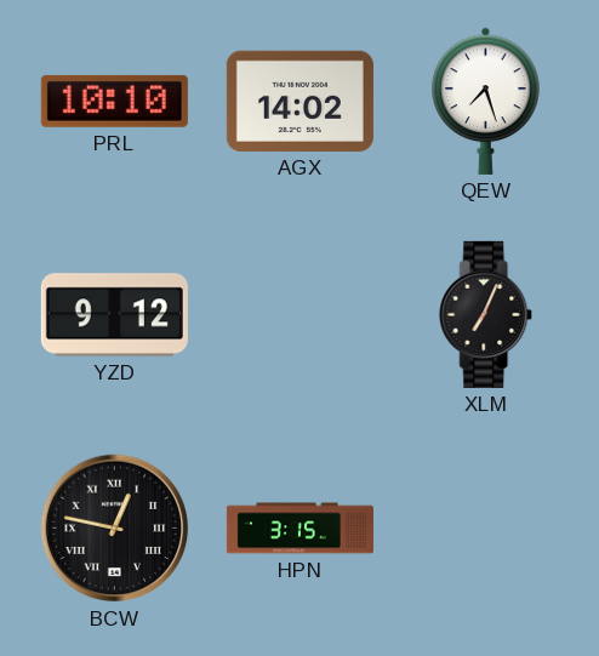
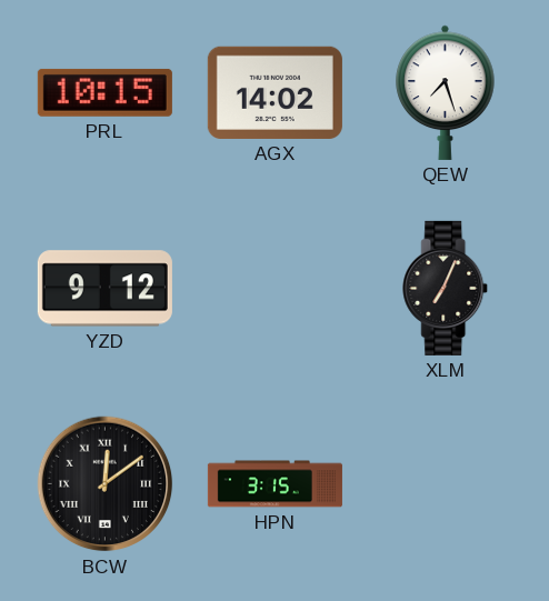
PRL: 10:10 -> 10:15
BCW: 12:47 -> 12:09
